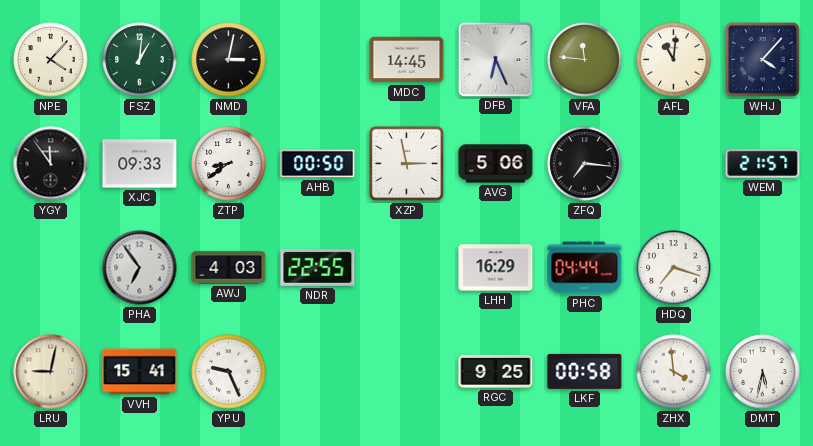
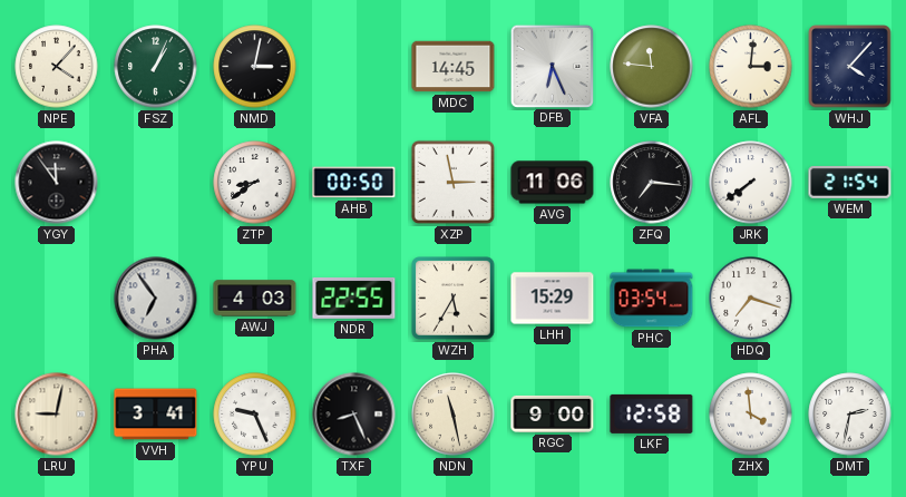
FSZ: 1:01 -> 1:04
AFL: 11:01 -> 3:01
XJC: 09:33 -> none
AVG: 5:06 -> 11:06
JRK: none -> 7:39
WEM: 21:57 -> 21:54
WZH: none -> 5:35
LHH: 16:29 -> 15:29
PHC: 04:44 -> 03:54
VVH: 15:41 -> 3:41
TXF: none -> 8:26
NDN: none -> 11:28
RGC: 9:25 -> 9:00
LKF: 00:58 -> 12:58
DMT: 5:32 -> 2:32
